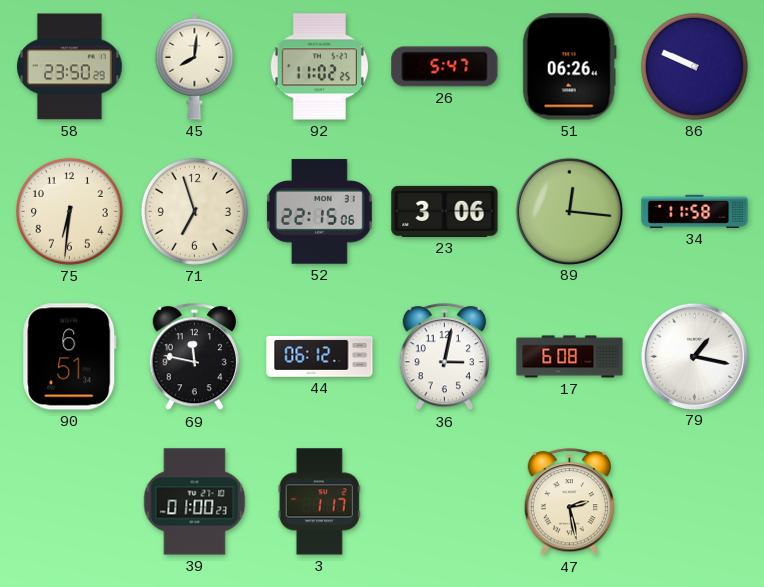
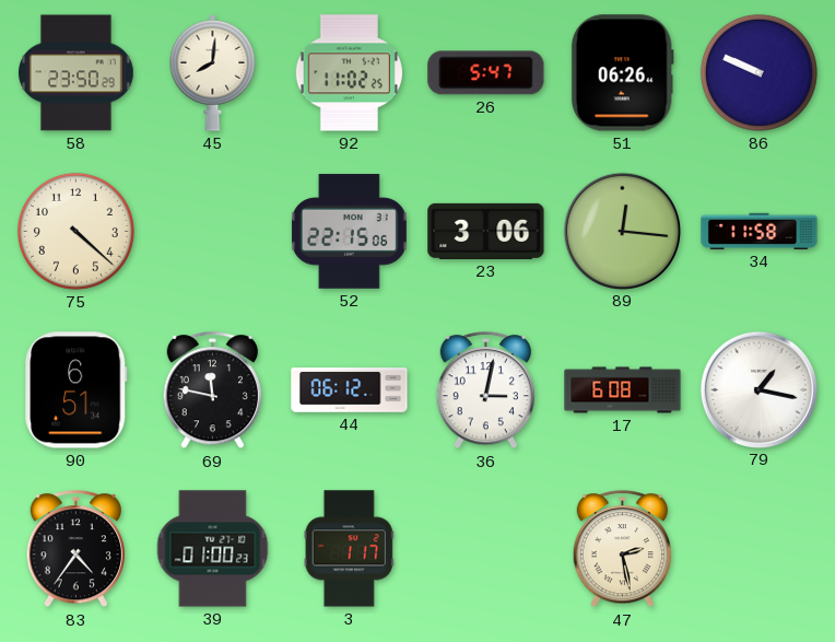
75: 6:31 -> 4:22
71: 6:57 -> none
83: none -> 4:36
